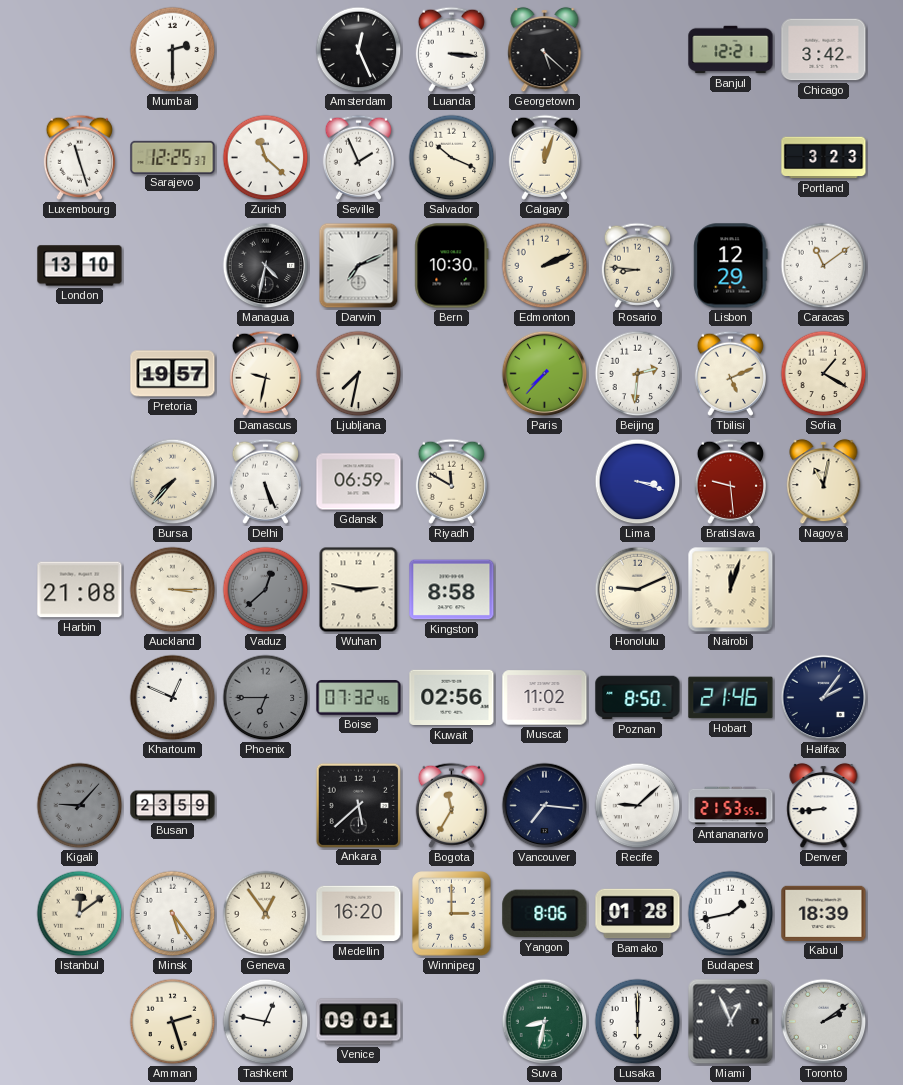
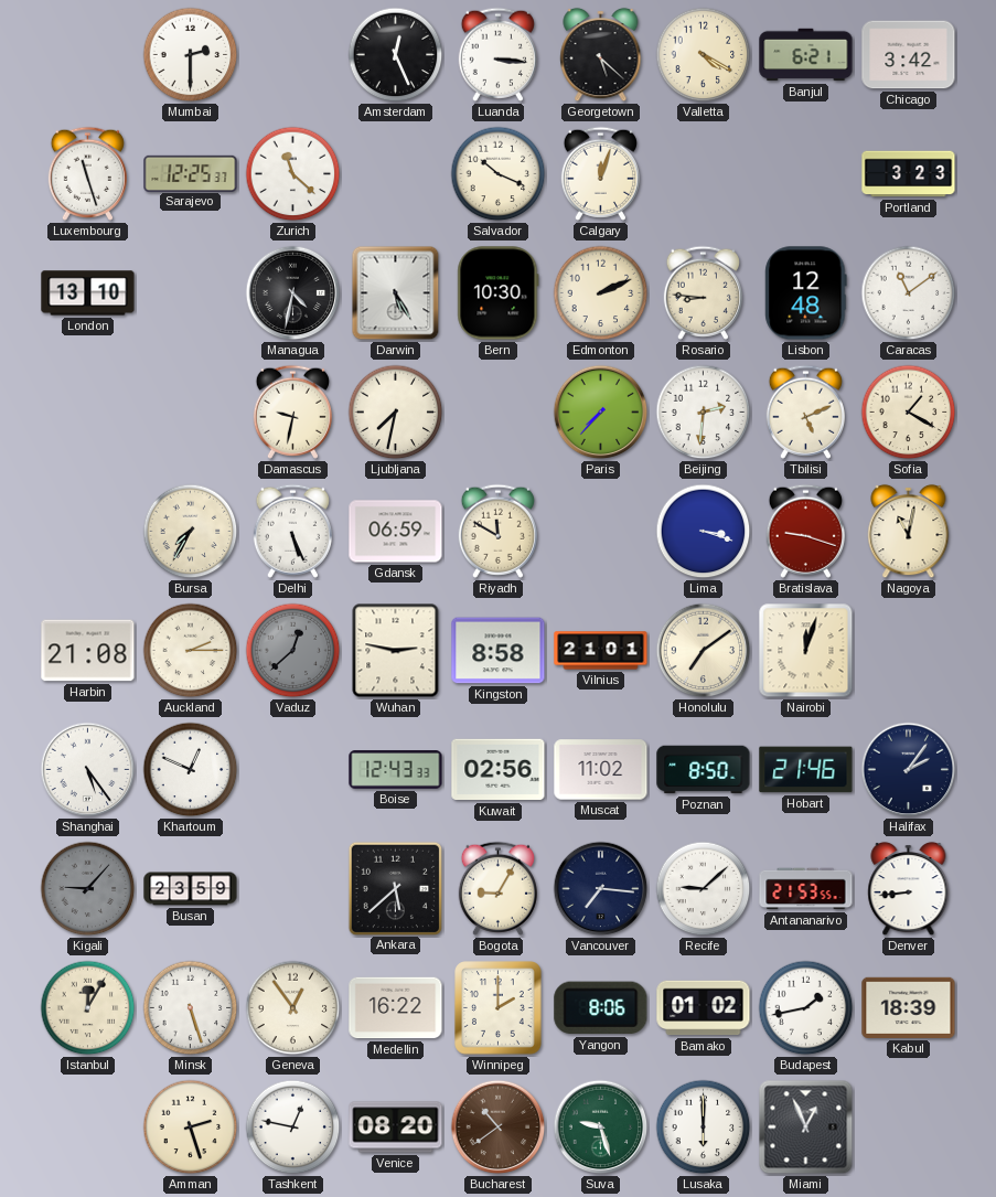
Valletta: none -> 4:20
Banjul: 12:21 -> 6:21
Seville: 1:56 -> none
Darwin: 7:11 -> 5:25
Lisbon: 12:29 -> 12:48
Pretoria: 19:57 -> none
Bursa: 7:37 -> 7:35
Bratislava: 9:29 -> 9:18
Auckland: 3:15 -> 2:15
Vilnius: none -> 21:01
Honolulu: 9:11 -> 7:09
Shanghai: none -> 5:24
Phoenix: 6:45 -> none
Boise: 07:32 -> 12:43
Bogota: 11:35 -> 9:05
Istanbul: 12:09 -> 12:05
Minsk: 5:24 -> 5:27
Medellin: 16:20 -> 16:22
Winnipeg: 3:00 -> 2:00
Bamako: 01:28 -> 01:02
Venice: 09:01 -> 08:20
Bucharest: none -> 10:39
Suva: 8:32 -> 9:27
Toronto: 2:09 -> none
